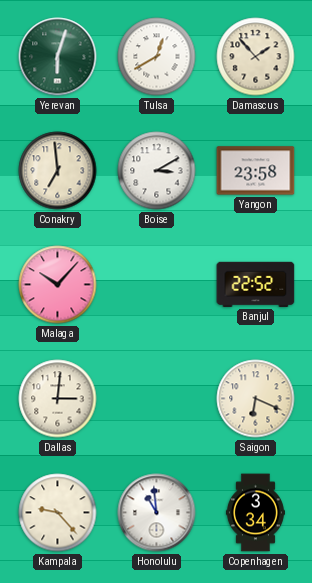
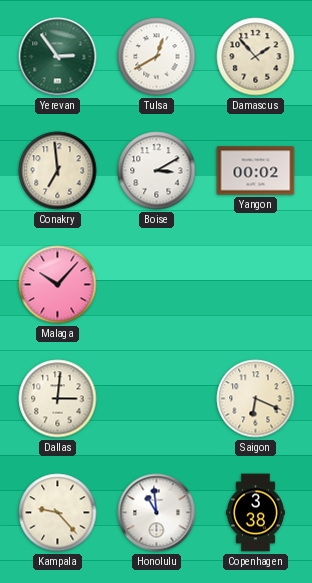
Yerevan: 6:03 -> 2:54
Yangon: 23:58 -> 00:02
Banjul: 22:52 -> none
Copenhagen: 3:34 -> 3:38
